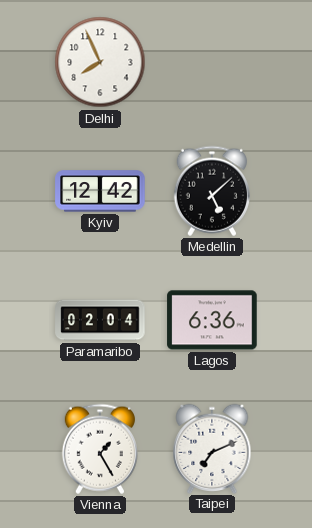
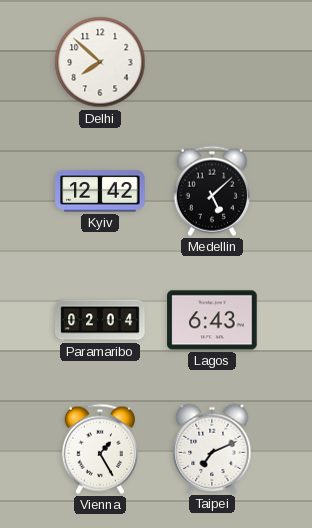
Delhi: 7:56 -> 7:52
Lagos: 6:36 -> 6:43
